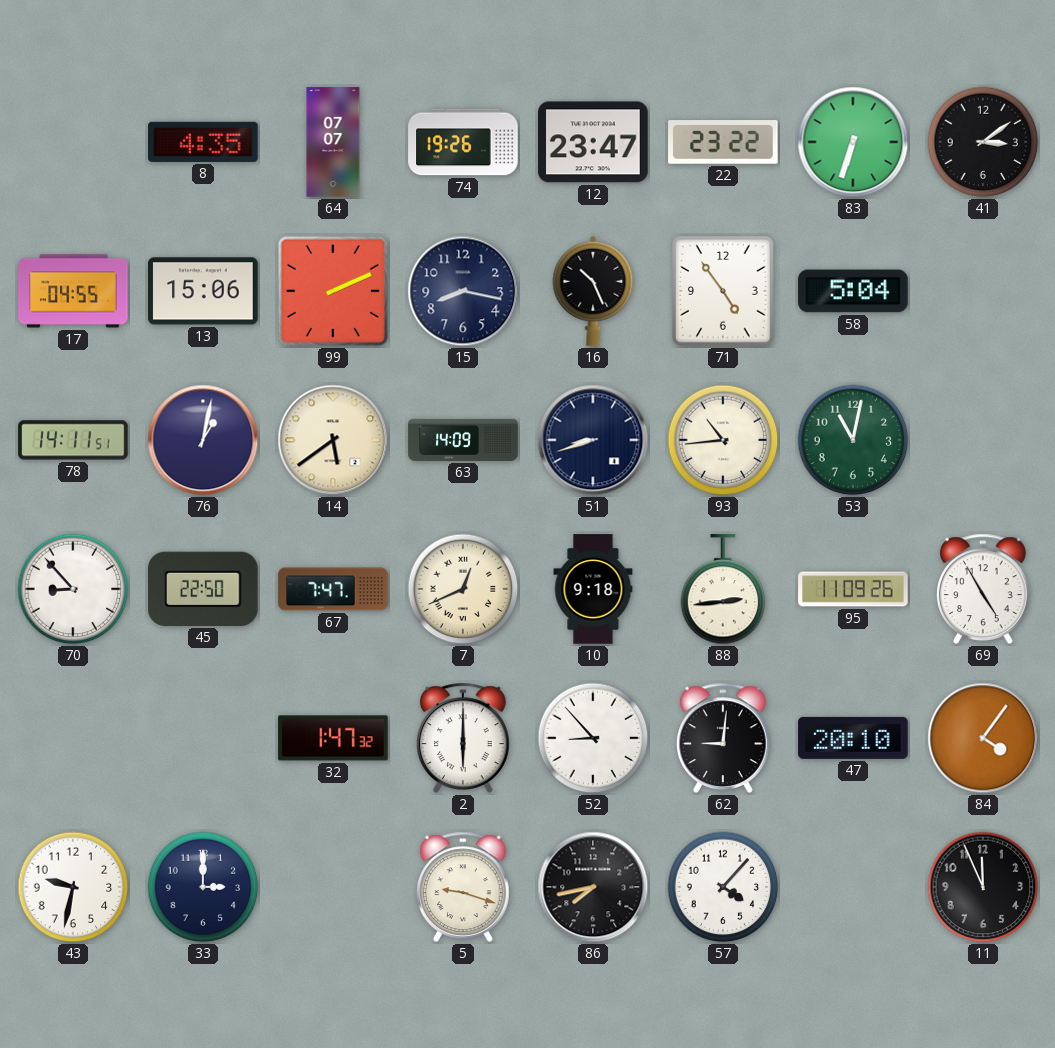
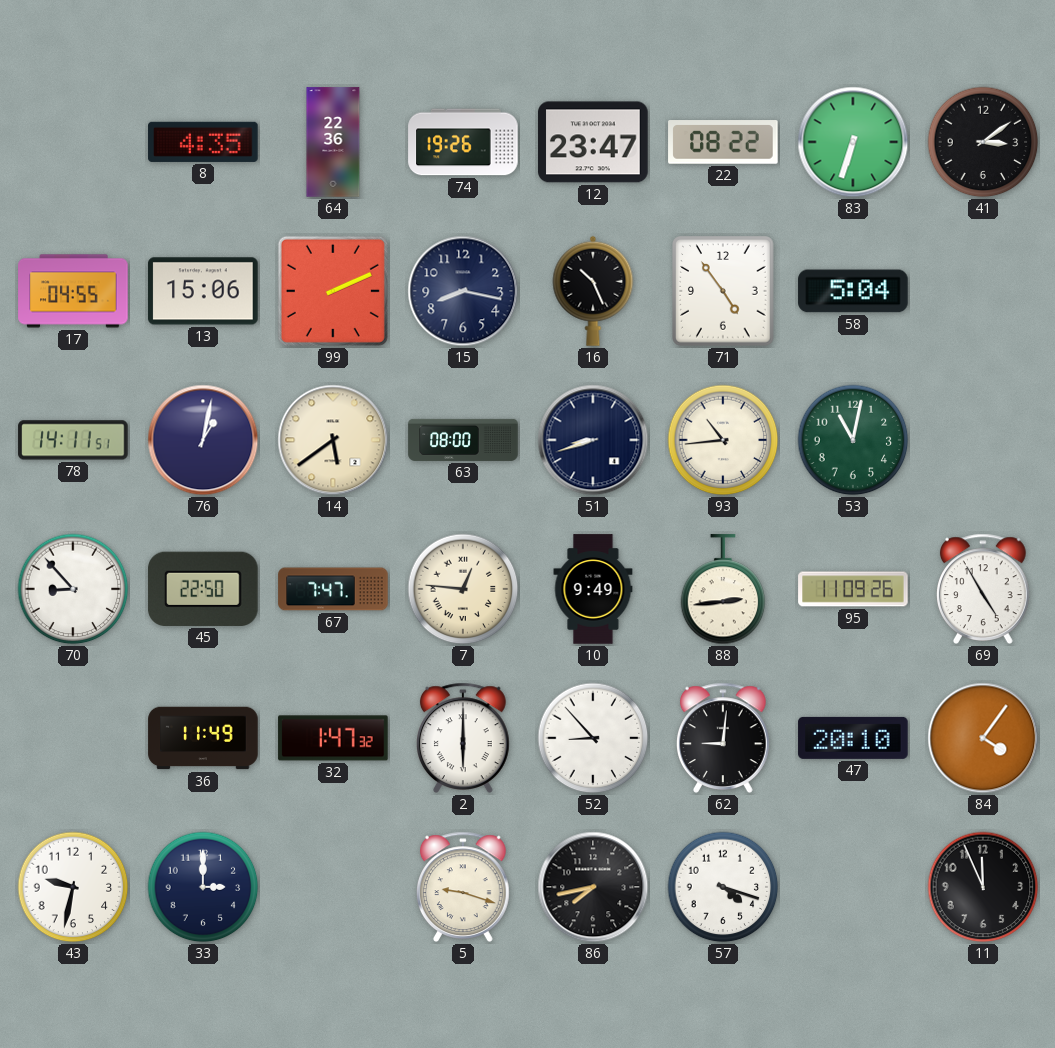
64: 07:07 -> 22:36
22: 23:22 -> 08:22
63: 14:09 -> 08:00
7: 12:41 -> 12:46
10: 9:18 -> 9:49
36: none -> 11:49
57: 4:07 -> 4:18
